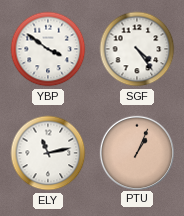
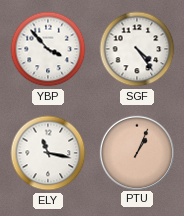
YBP: 3:51 -> 3:53
ELY: 11:13 -> 11:17
